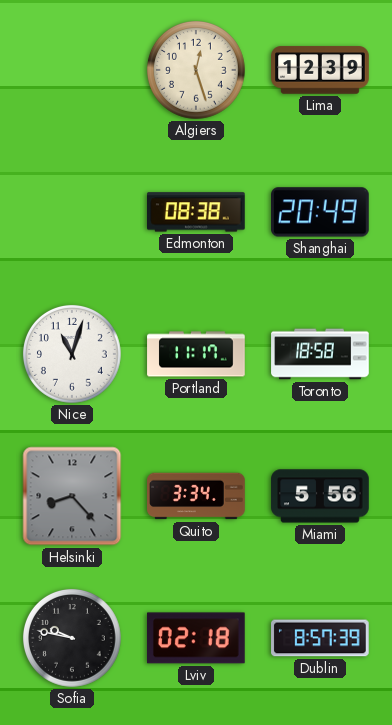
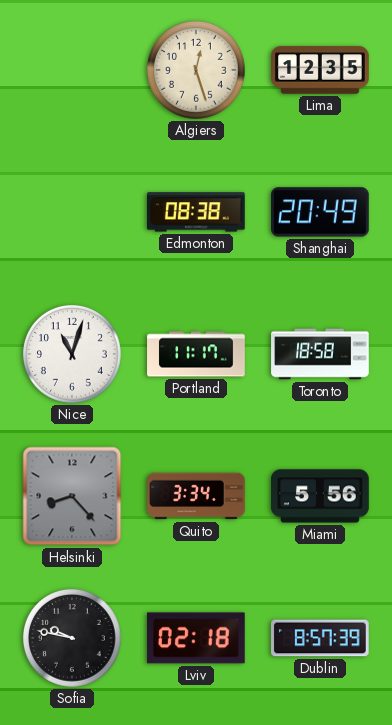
Lima: 12:39 -> 12:35
